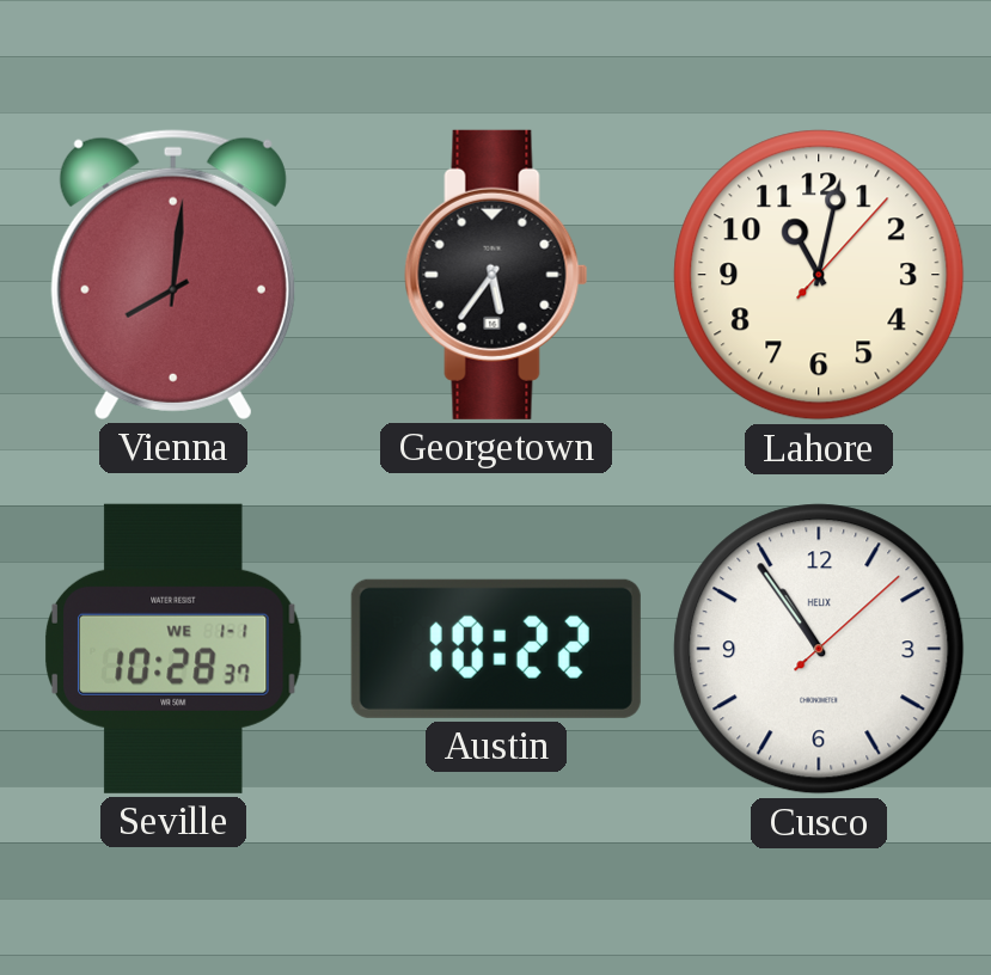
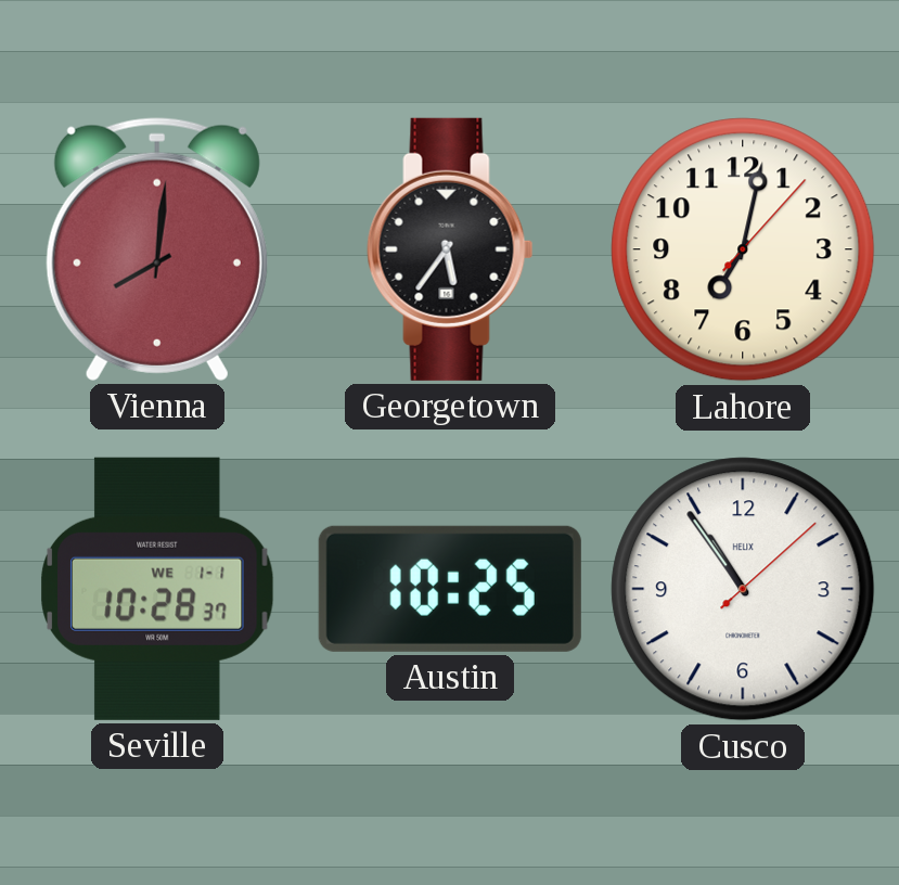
Lahore: 11:02 -> 7:02
Austin: 10:22 -> 10:25
